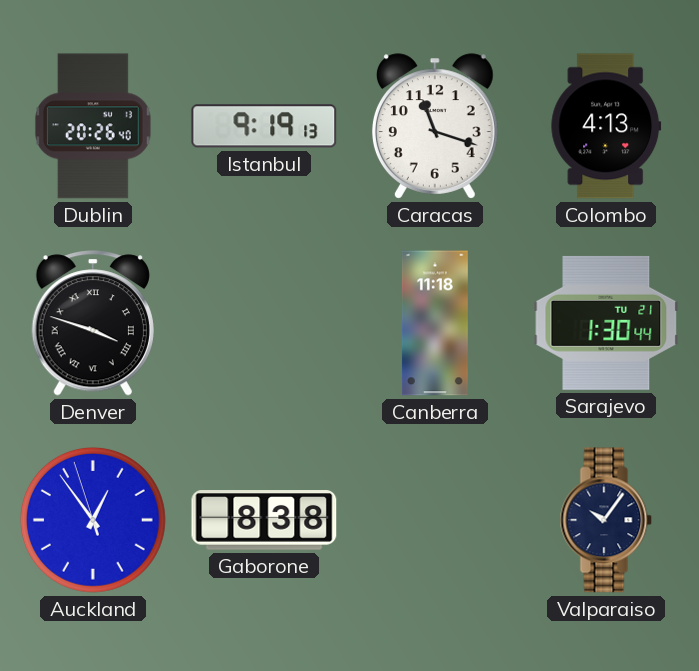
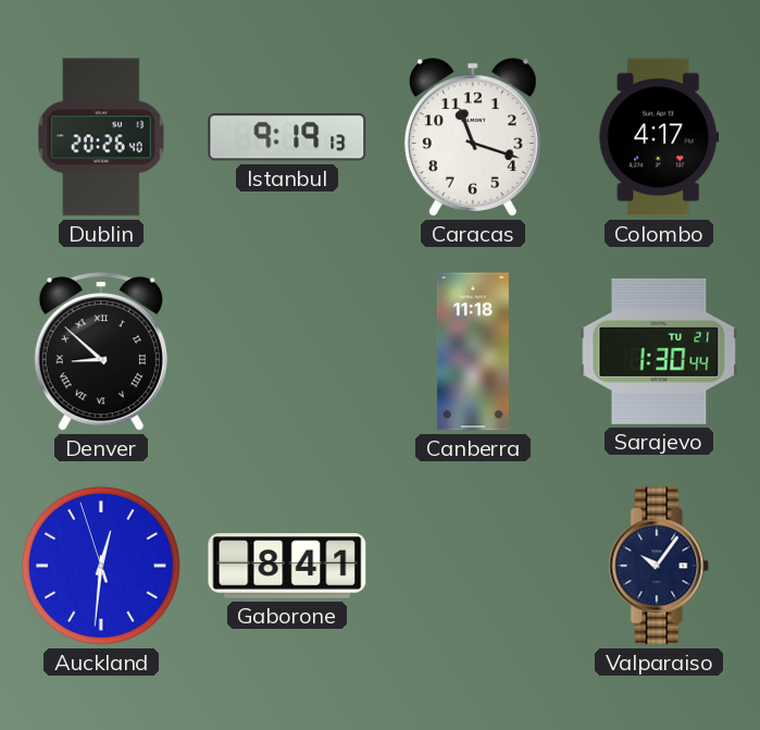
Colombo: 4:13 -> 4:17
Denver: 3:48 -> 8:52
Auckland: 12:53 -> 12:30
Gaborone: 8:38 -> 8:41
